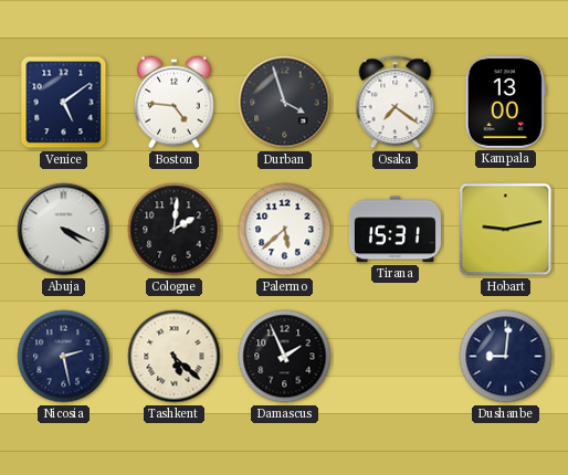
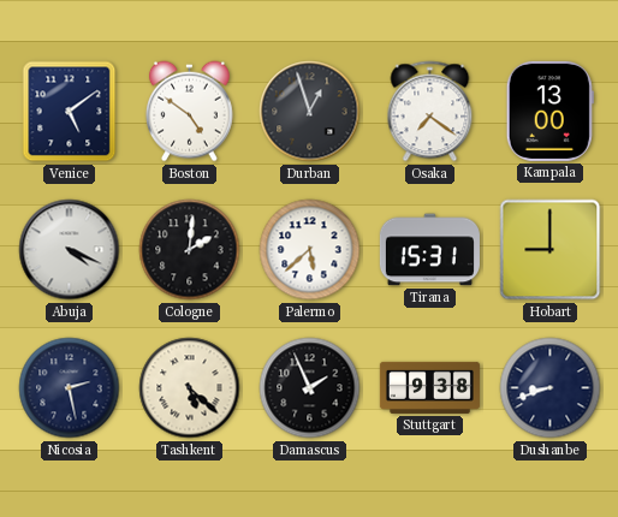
Boston: 4:46 -> 4:51
Durban: 3:57 -> 12:57
Hobart: 9:13 -> 9:00
Stuttgart: none -> 9:38
Dushanbe: 9:01 -> 8:42
